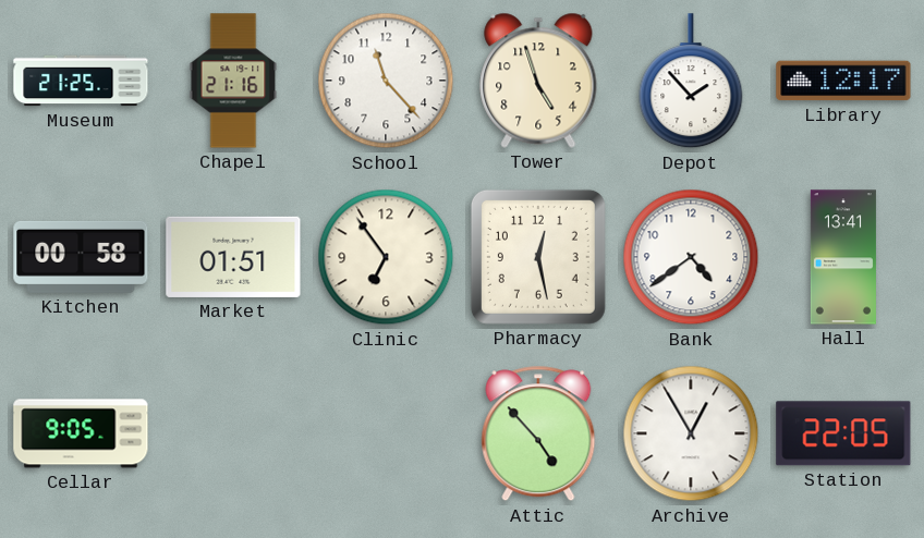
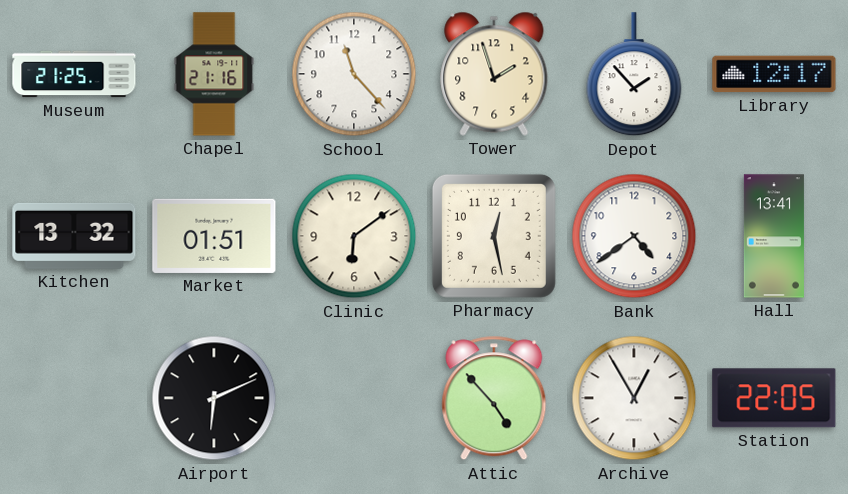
Tower: 4:57 -> 1:57
Kitchen: 00:58 -> 13:32
Clinic: 6:54 -> 6:09
Cellar: 9:05 -> none
Airport: none -> 6:11
